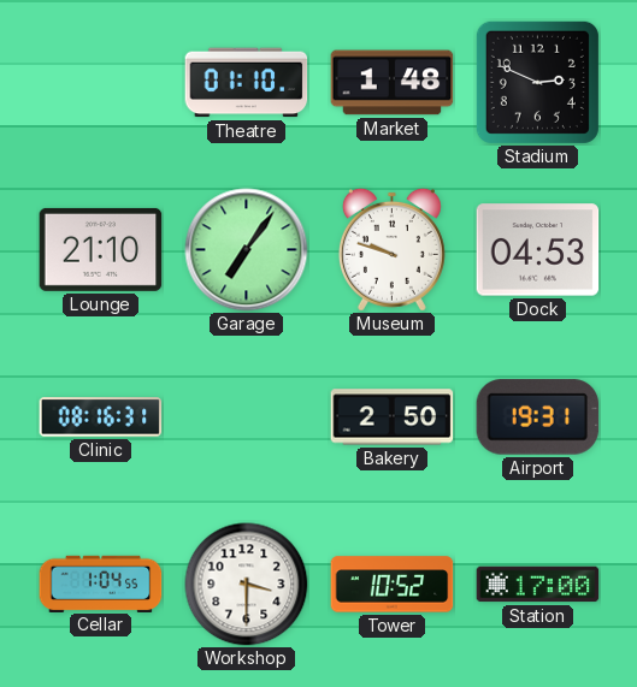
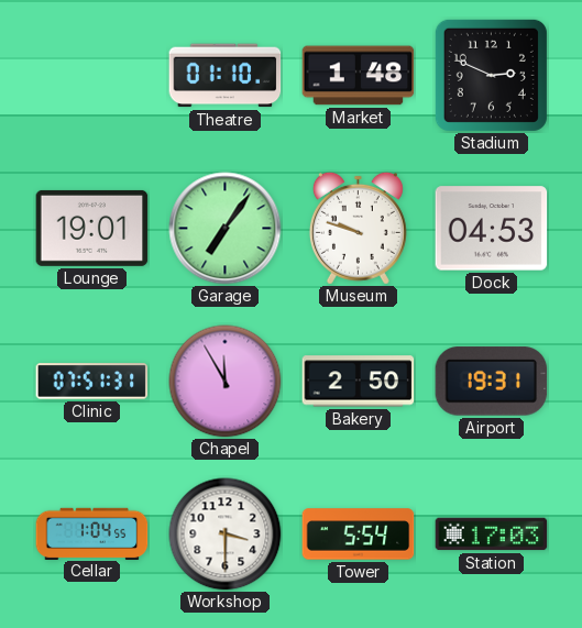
Lounge: 21:10 -> 19:01
Clinic: 08:16 -> 07:51
Chapel: none -> 11:55
Tower: 10:52 -> 5:54
Station: 17:00 -> 17:03
